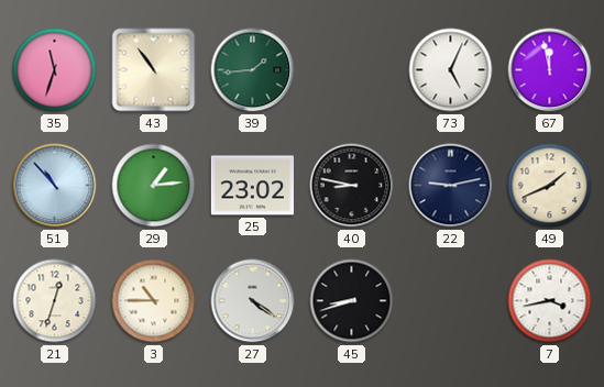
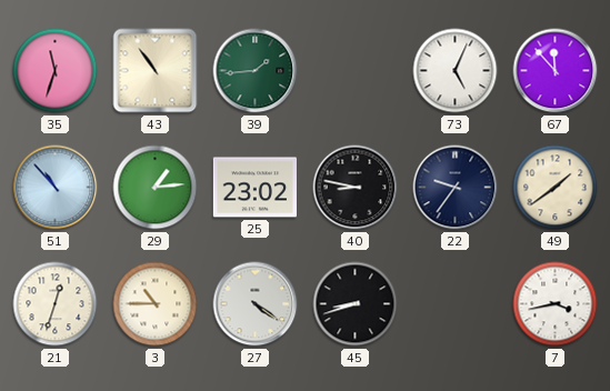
67: 11:58 -> 11:53
22: 9:13 -> 9:36
49: 1:41 -> 1:39
